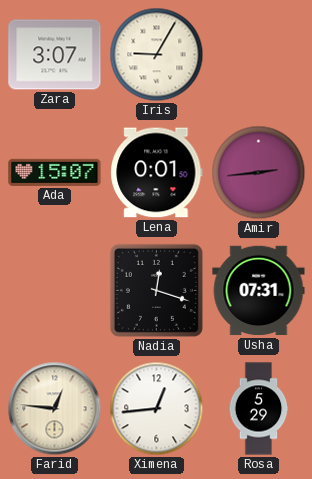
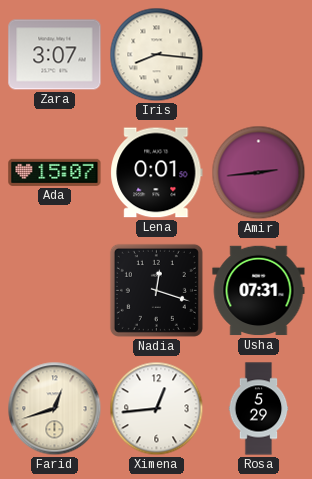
Iris: 9:05 -> 8:16
Farid: 12:46 -> 12:42
